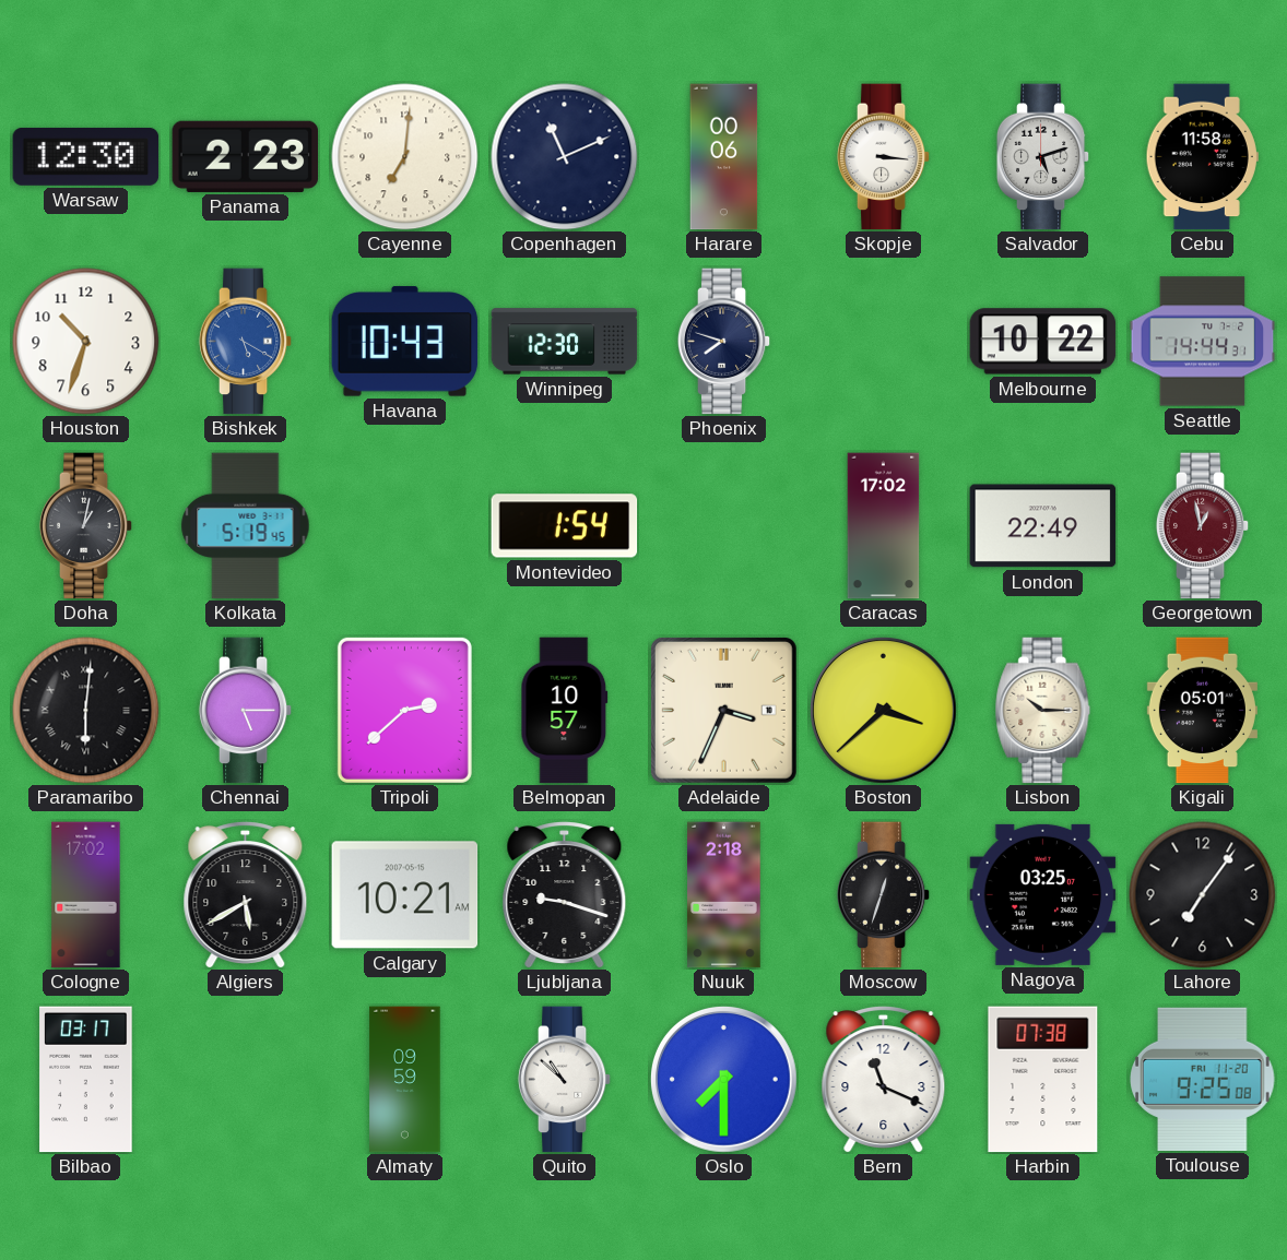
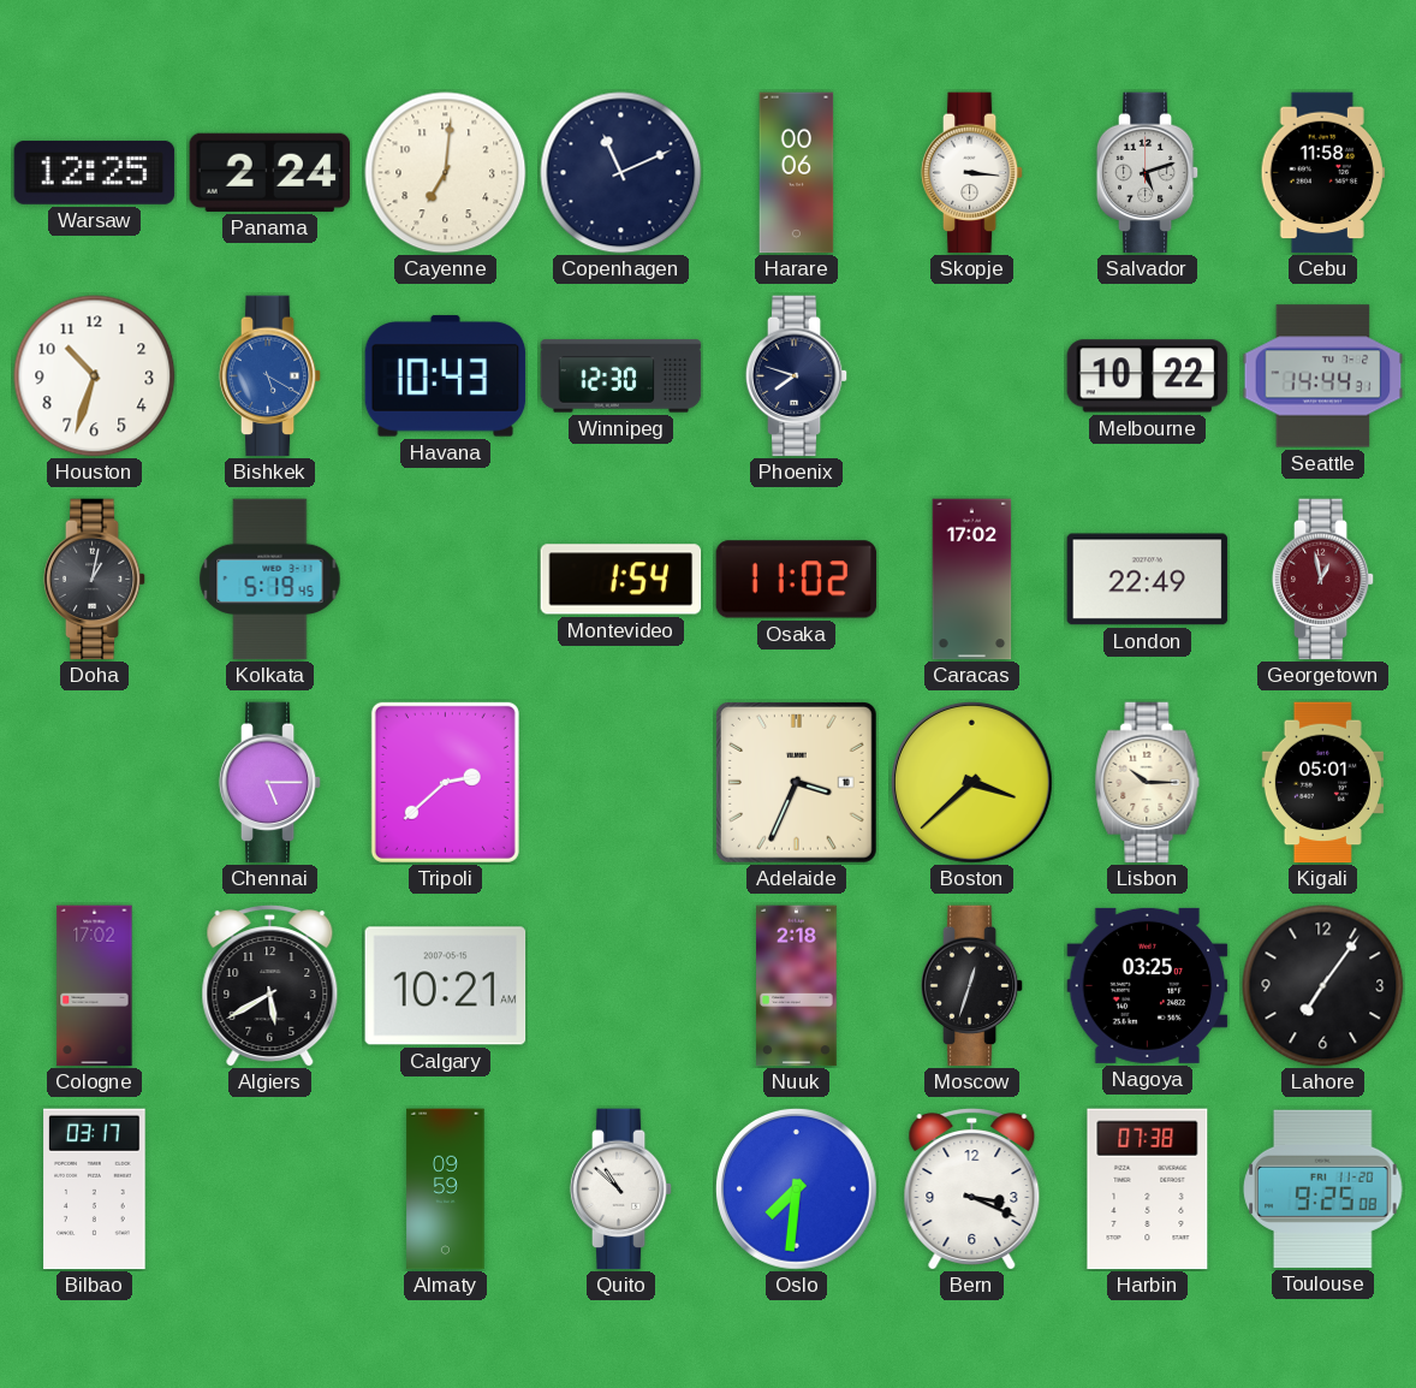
Warsaw: 12:30 -> 12:25
Panama: 2:23 -> 2:24
Osaka: none -> 11:02
Paramaribo: 6:01 -> none
Belmopan: 10:57 -> none
Ljubljana: 9:18 -> none
Oslo: 7:30 -> 7:31
Bern: 11:19 -> 3:19
